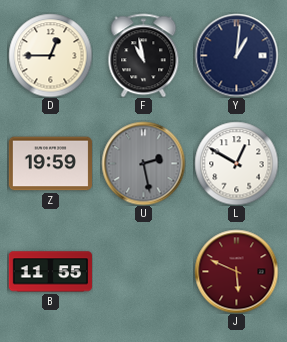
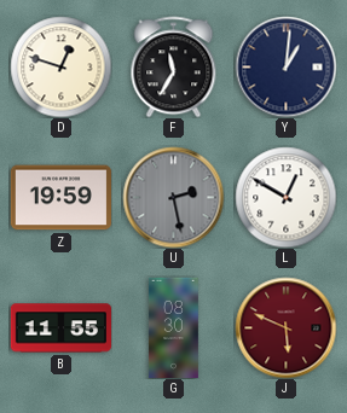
D: 12:45 -> 12:48
F: 10:58 -> 11:35
G: none -> 08:30
